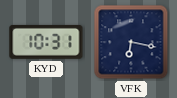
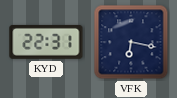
KYD: 10:31 -> 22:31
